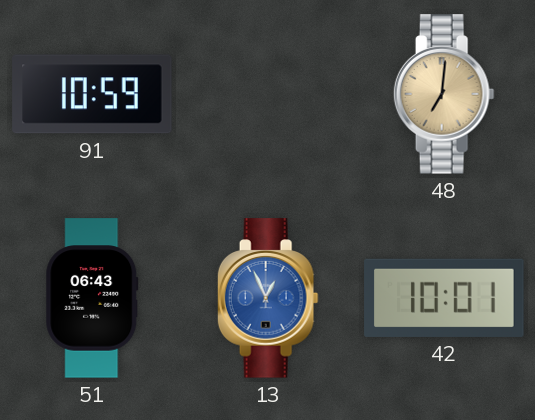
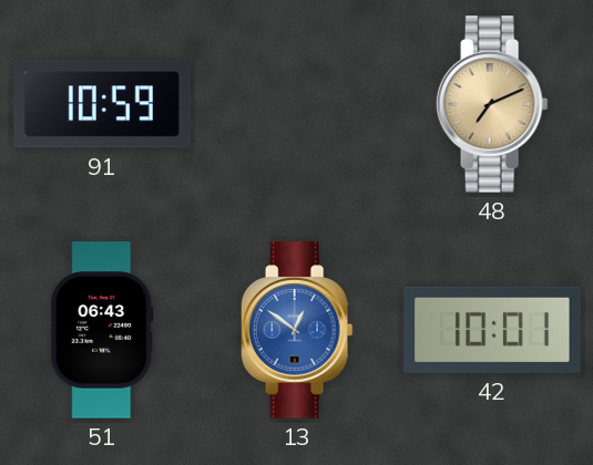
48: 7:01 -> 7:11
13: 12:56 -> 12:51
